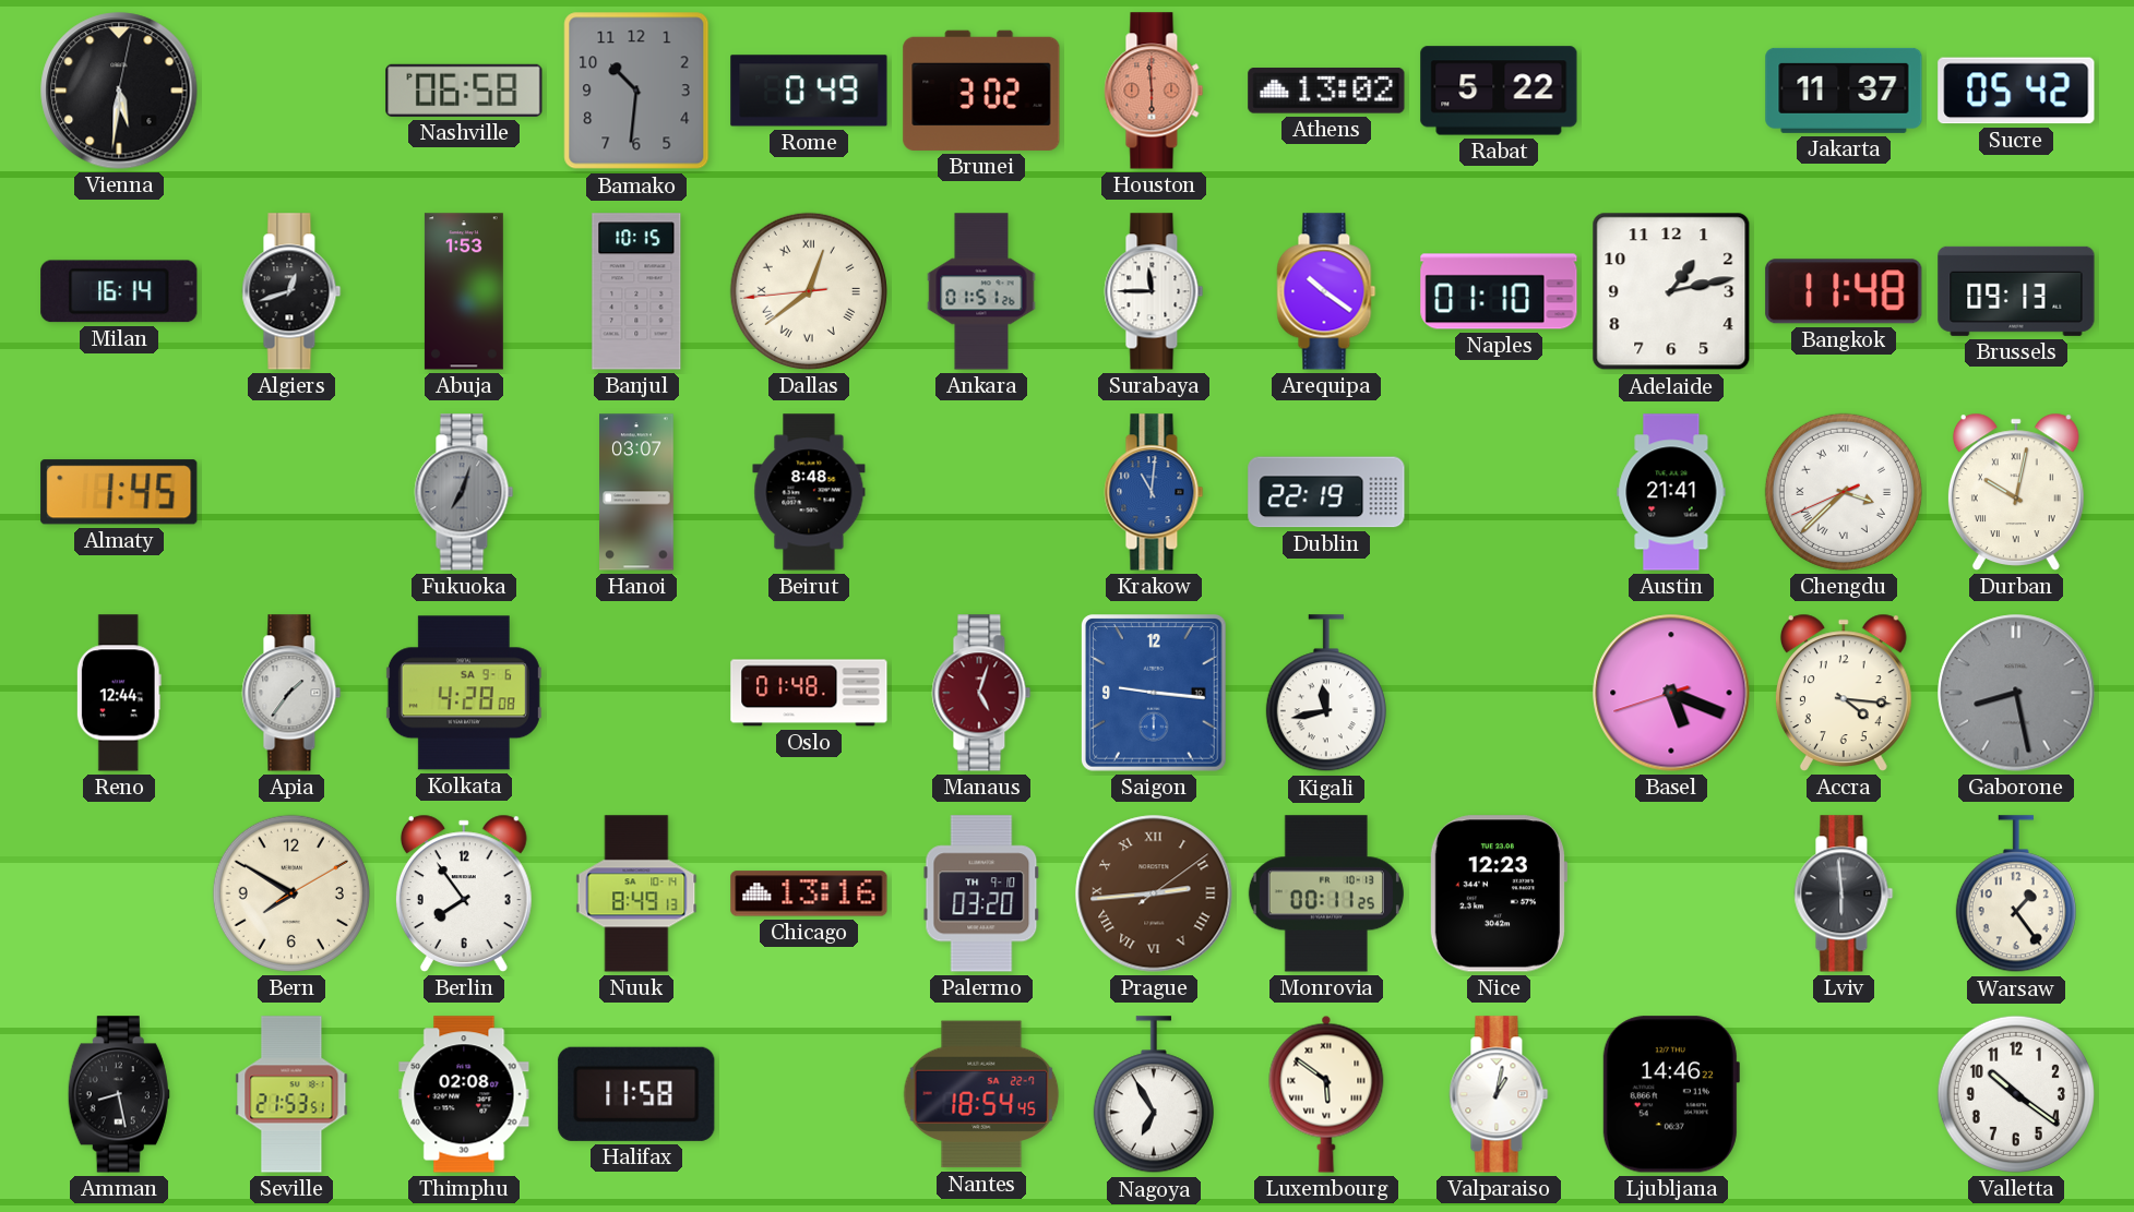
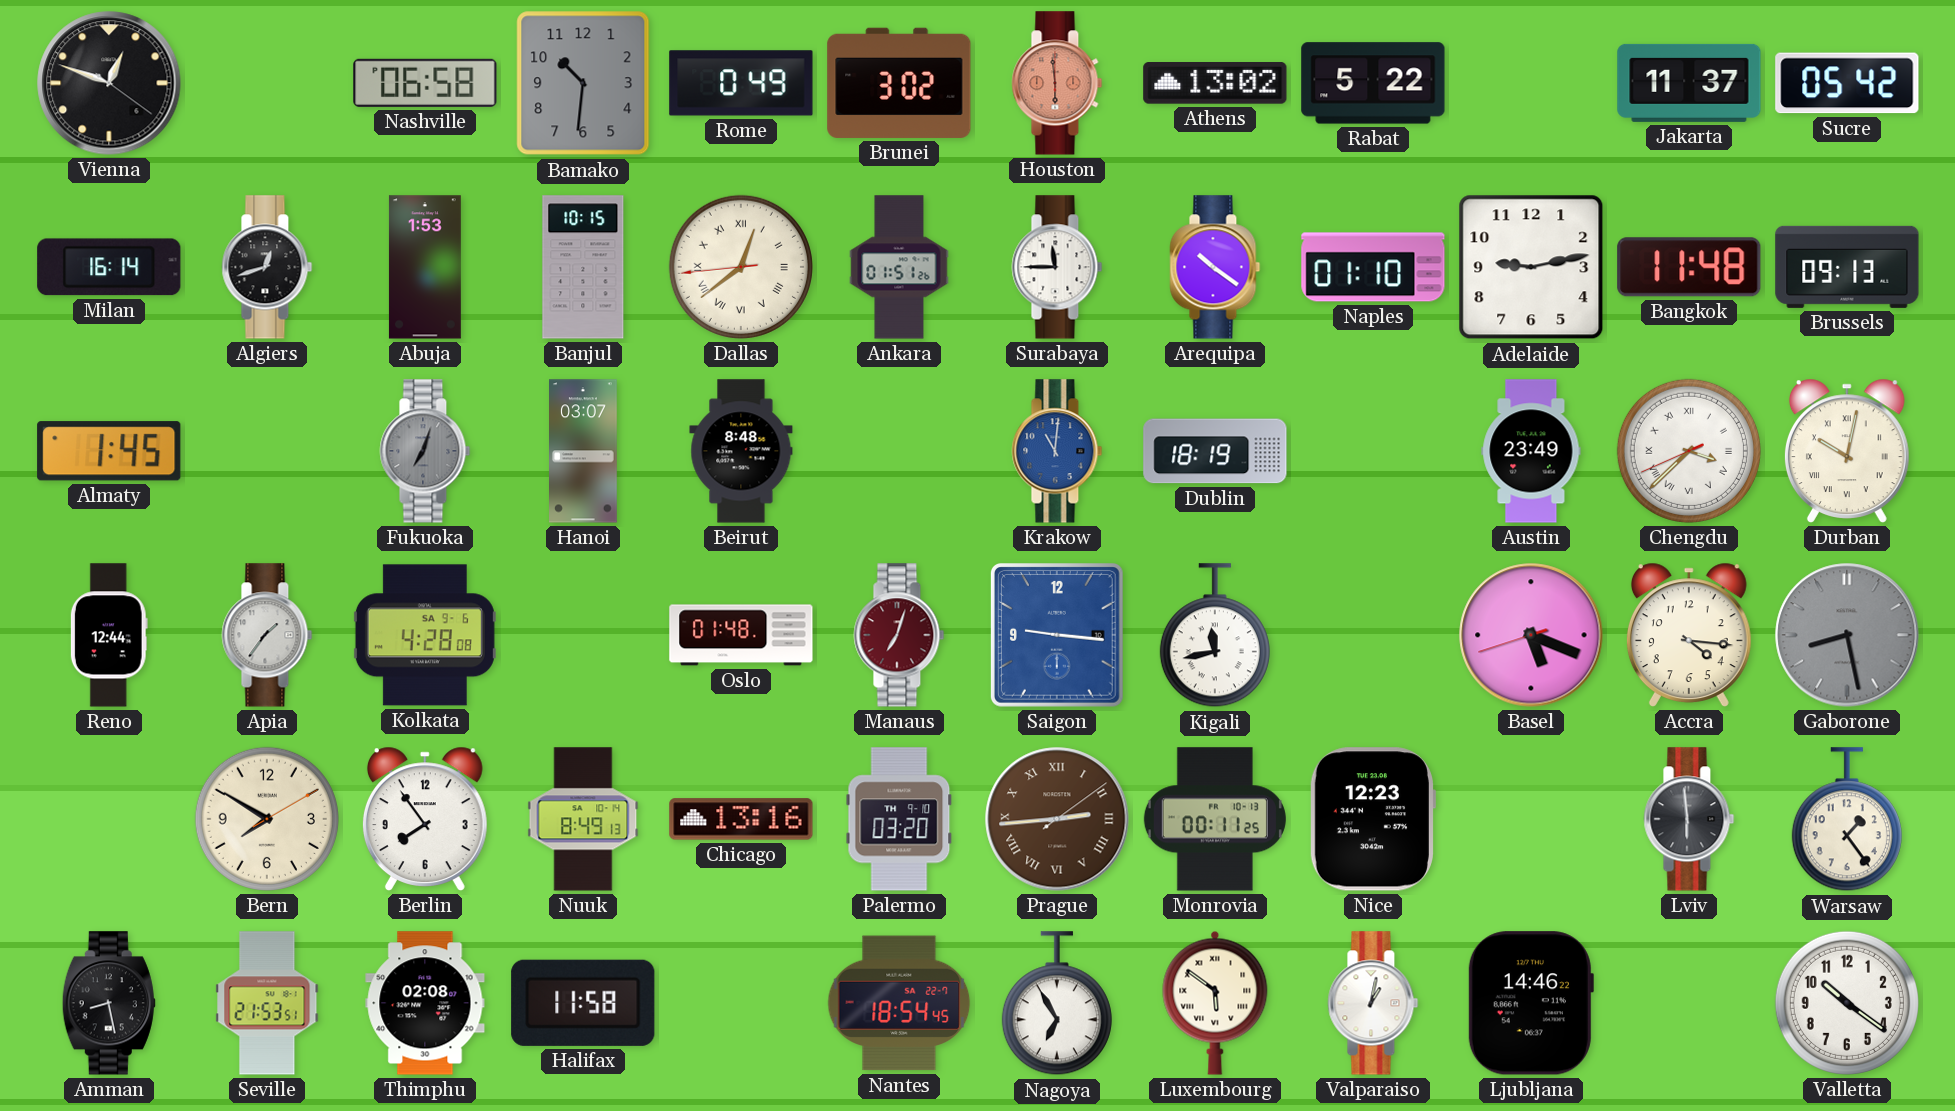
Vienna: 5:31 -> 12:48
Adelaide: 1:13 -> 9:13
Dublin: 22:19 -> 18:19
Austin: 21:41 -> 23:49
Manaus: 5:03 -> 7:03
